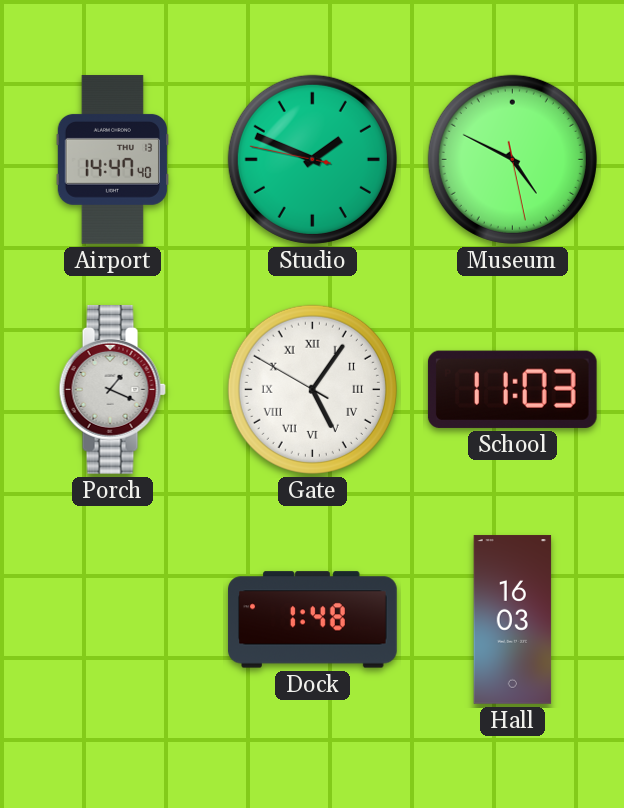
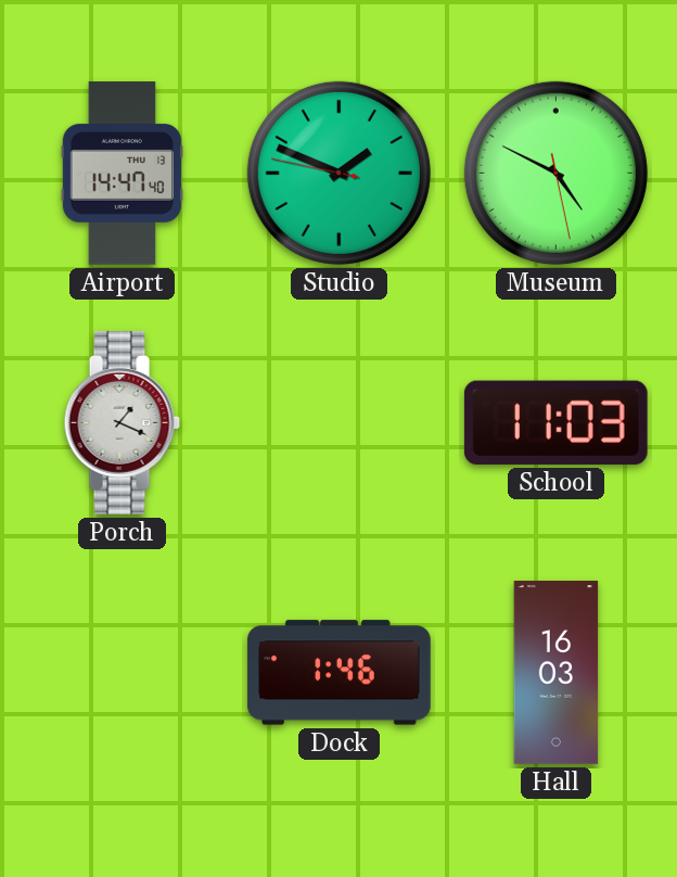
Gate: 5:05 -> none
Dock: 1:48 -> 1:46
